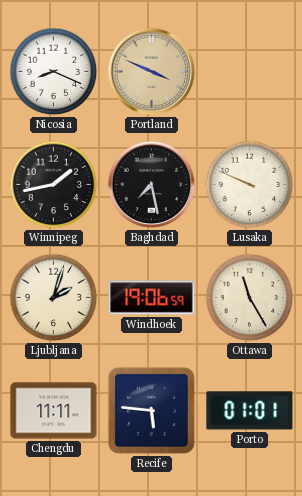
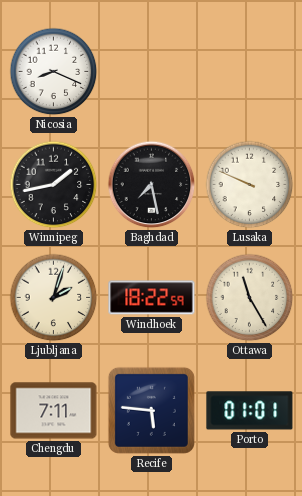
Portland: 3:49 -> none
Windhoek: 19:06 -> 18:22
Chengdu: 11:11 -> 7:11
